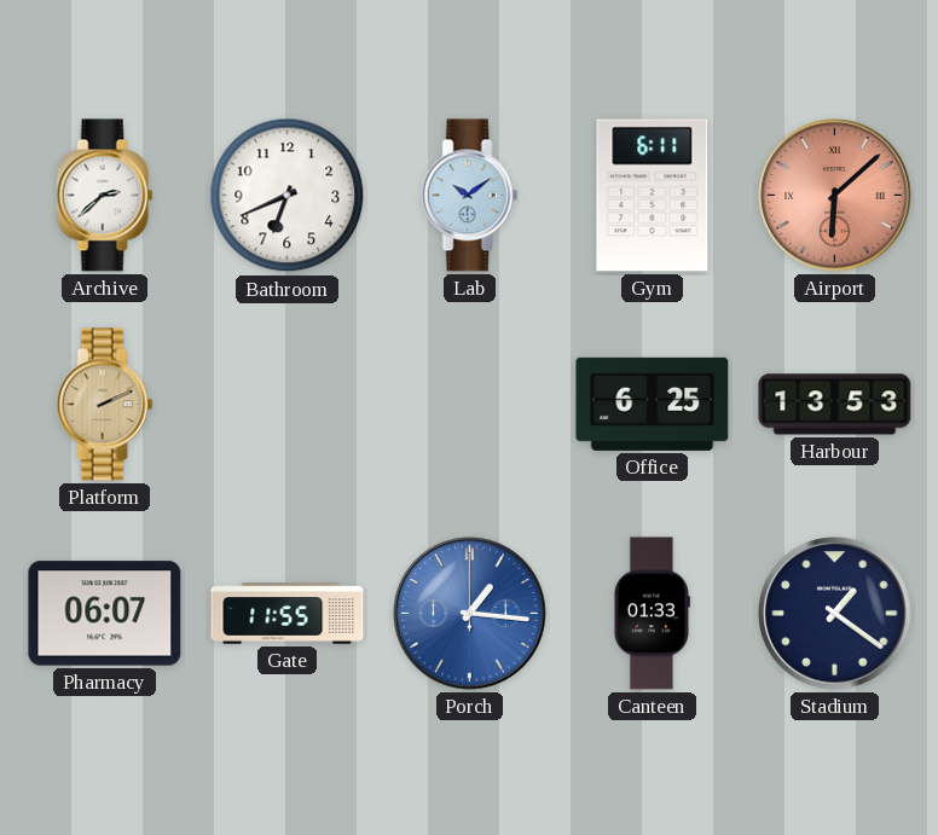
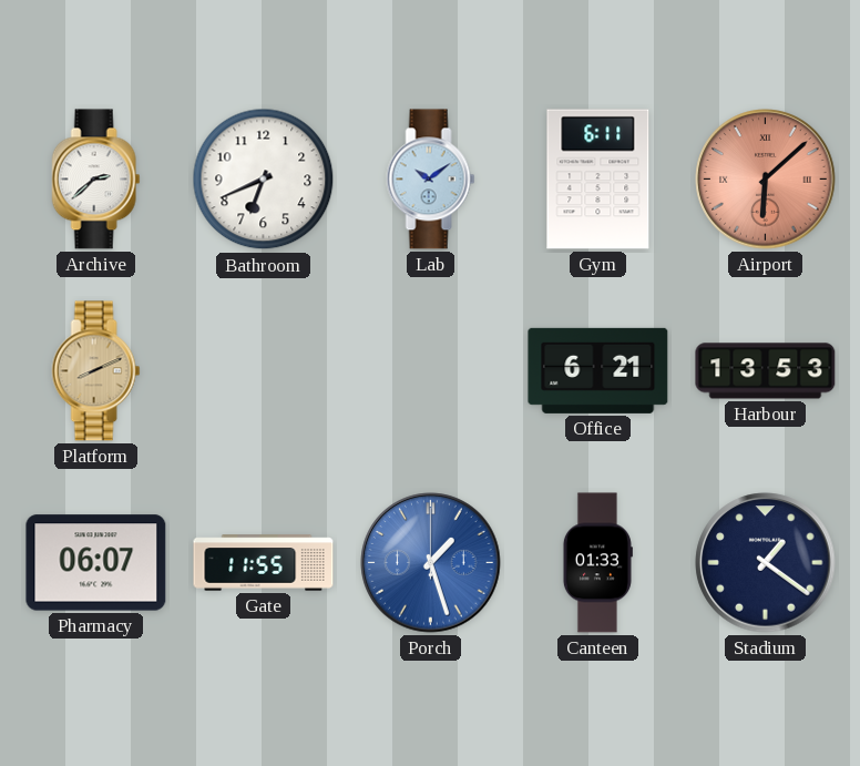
Platform: 2:11 -> 8:11
Office: 6:25 -> 6:21
Porch: 1:16 -> 1:27
